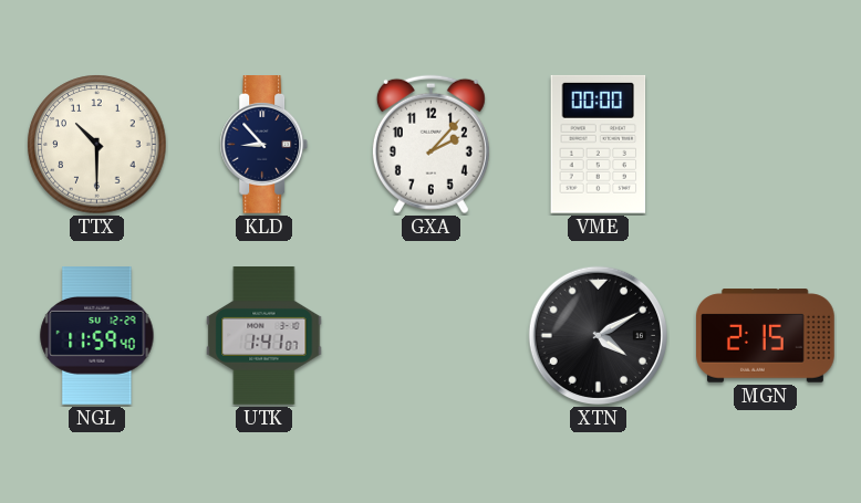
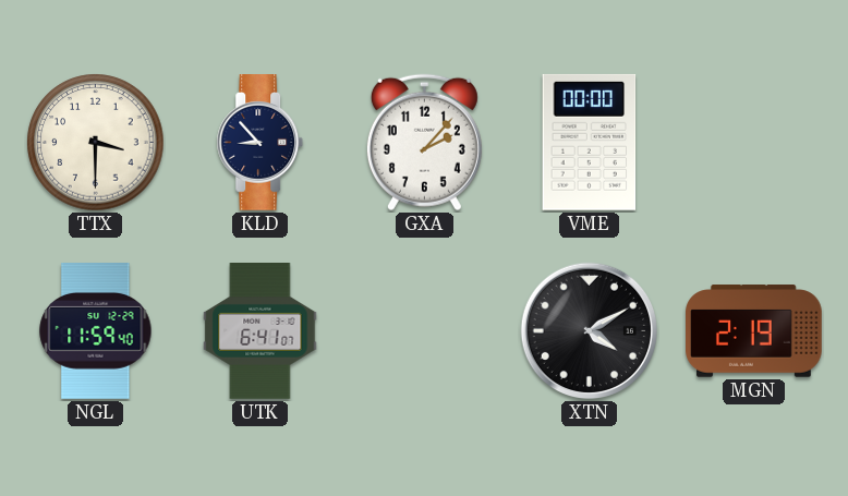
TTX: 10:30 -> 3:30
UTK: 1:41 -> 6:41
MGN: 2:15 -> 2:19
